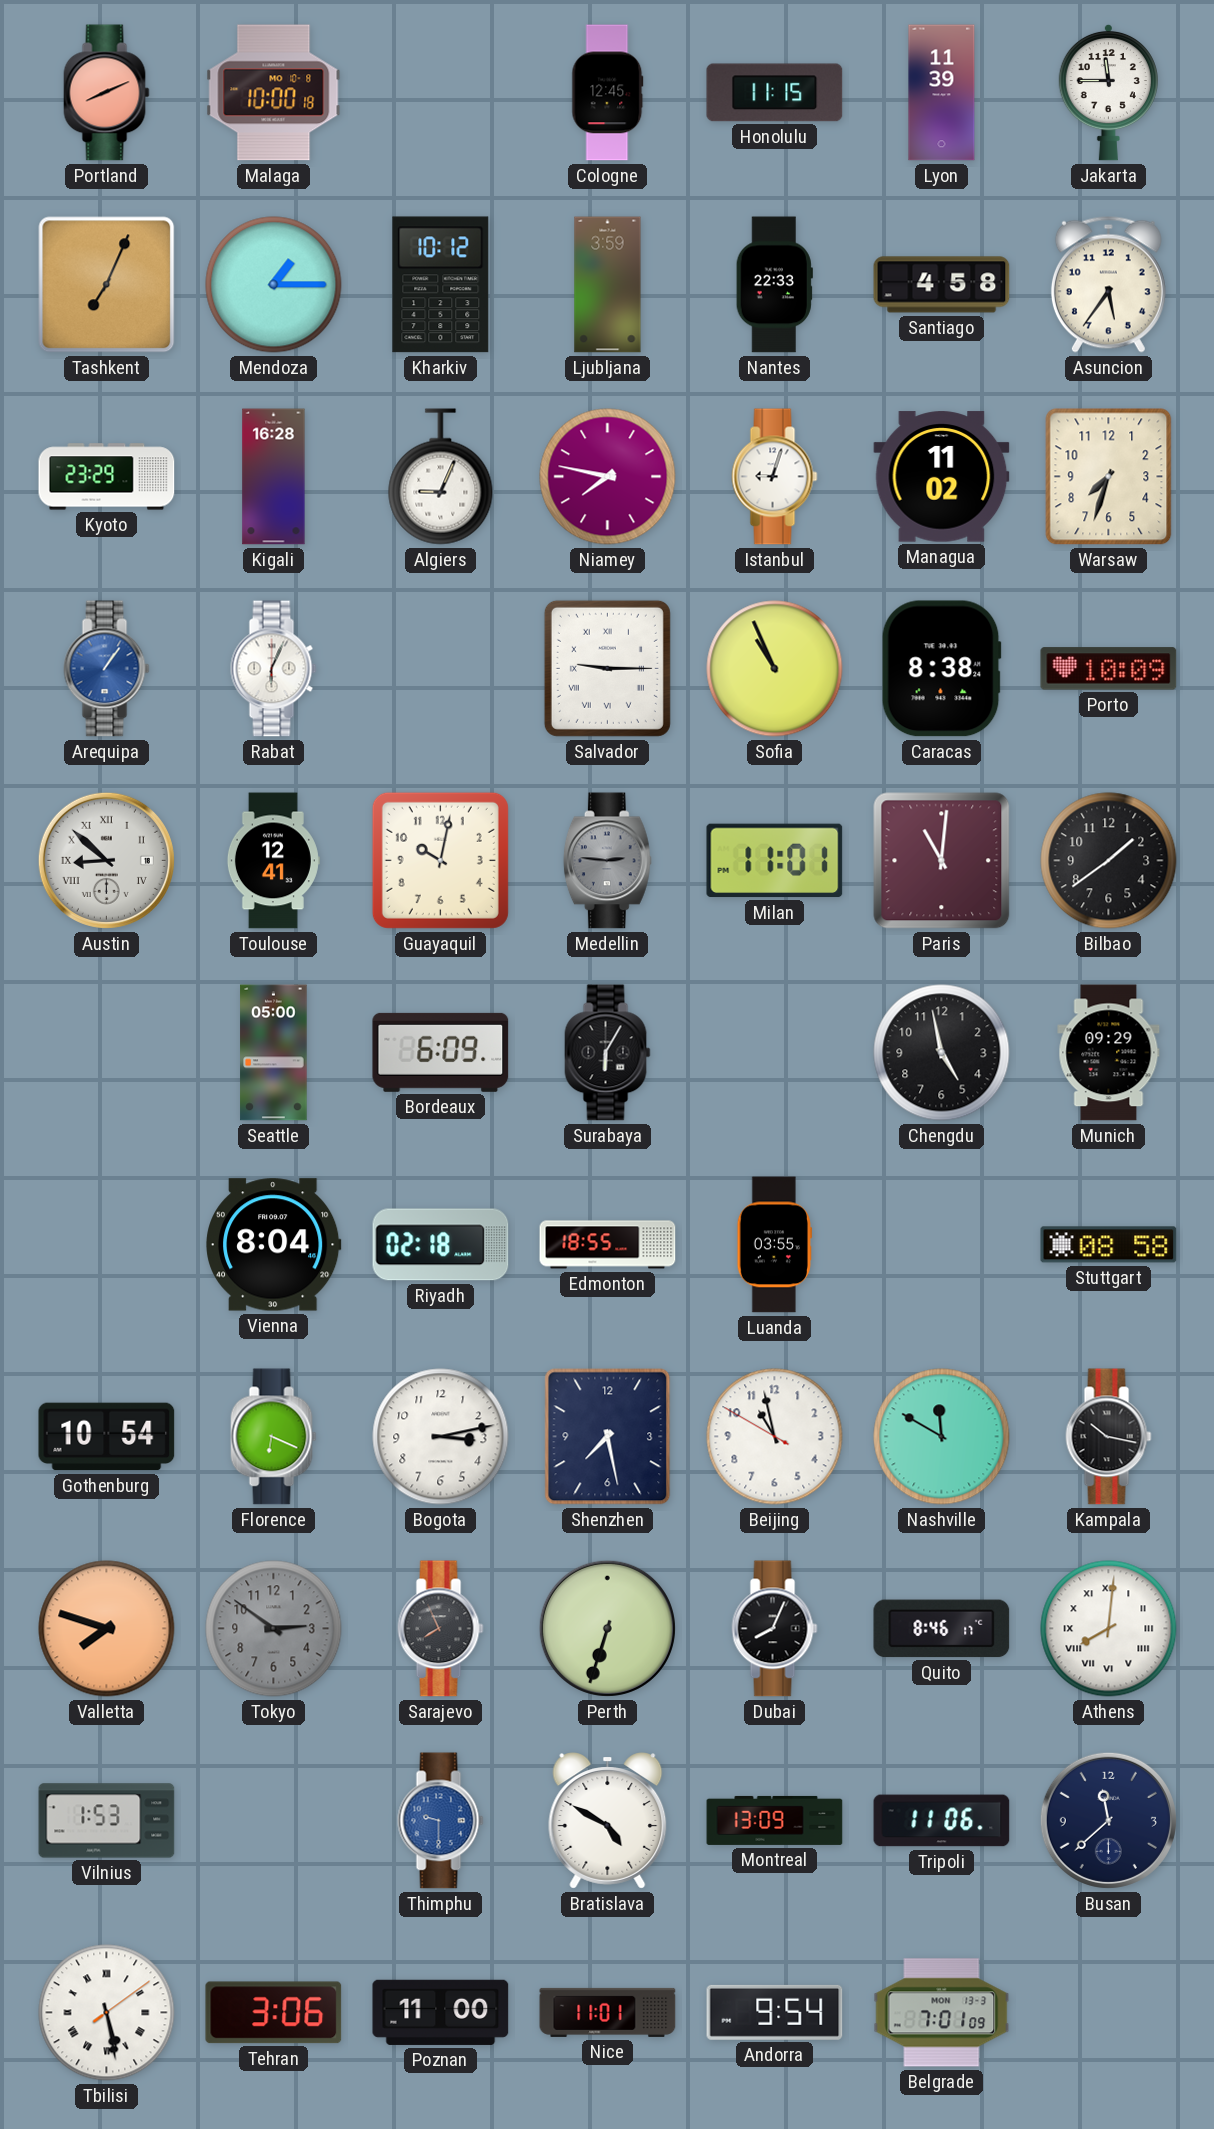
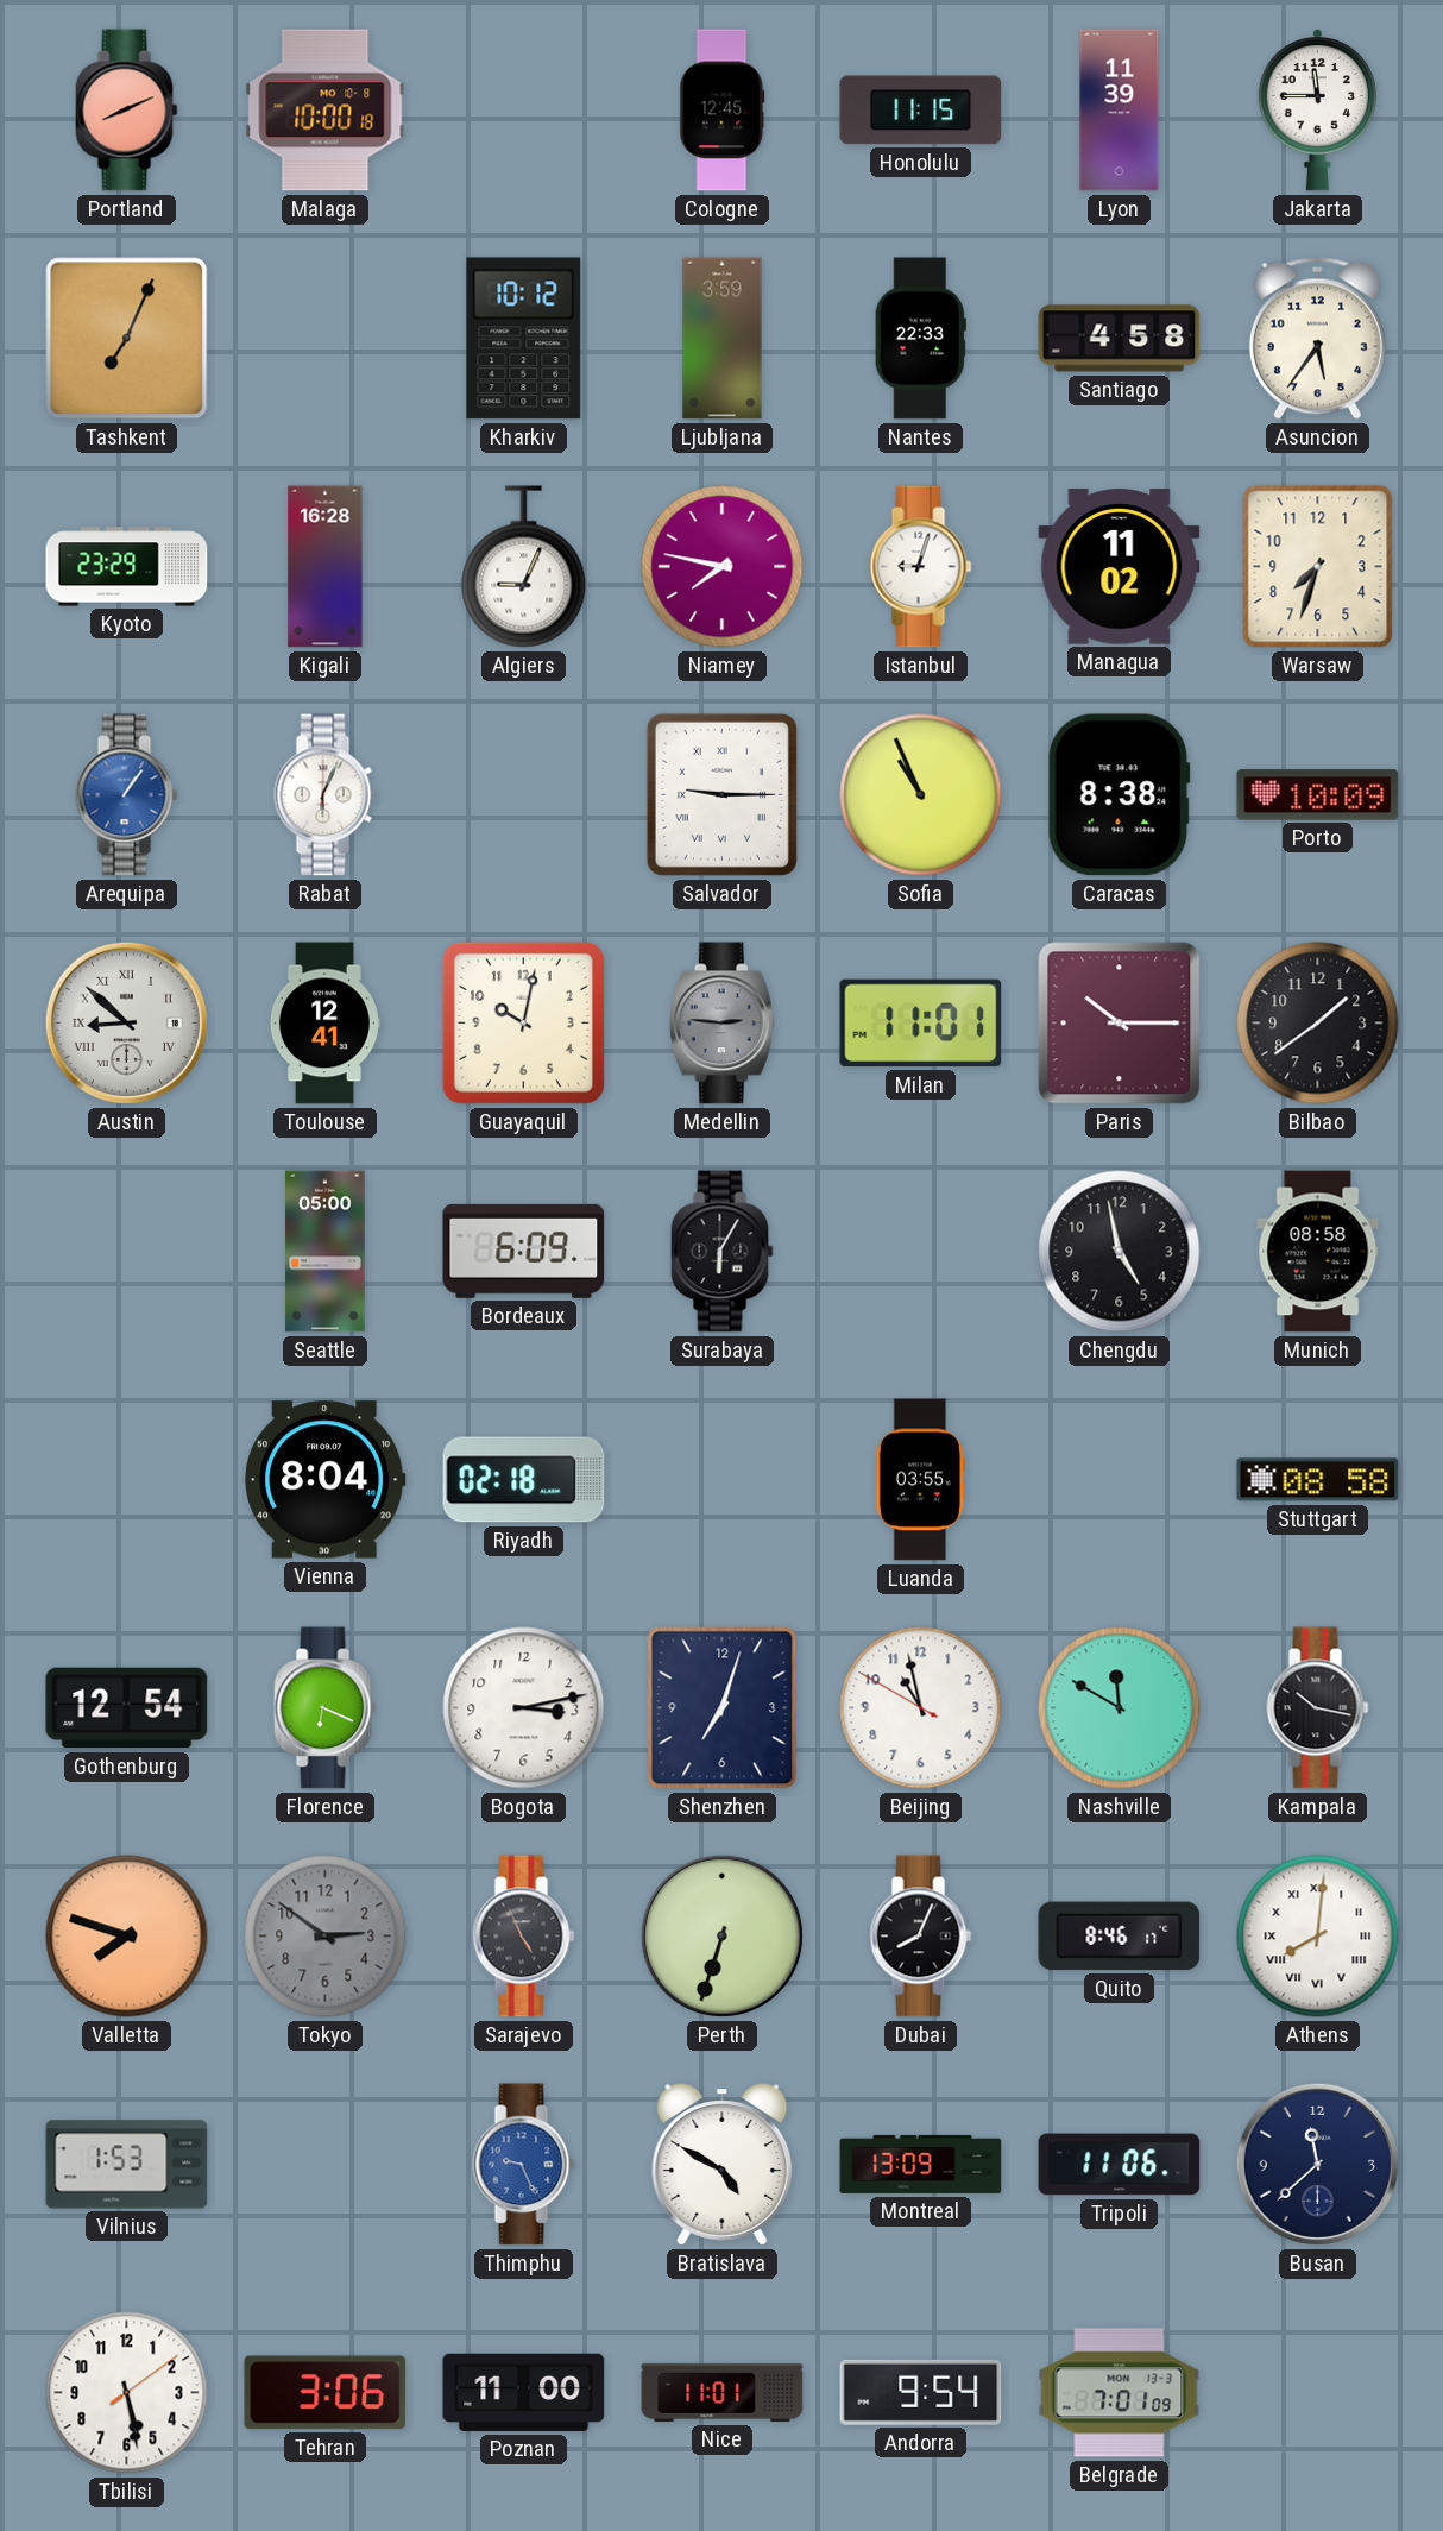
Mendoza: 1:15 -> none
Paris: 11:01 -> 10:15
Munich: 09:29 -> 08:58
Edmonton: 18:55 -> none
Gothenburg: 10:54 -> 12:54
Shenzhen: 7:28 -> 7:03
Sarajevo: 7:56 -> 4:56
Thimphu: 9:30 -> 9:26
Tbilisi numerals: Roman -> Arabic
